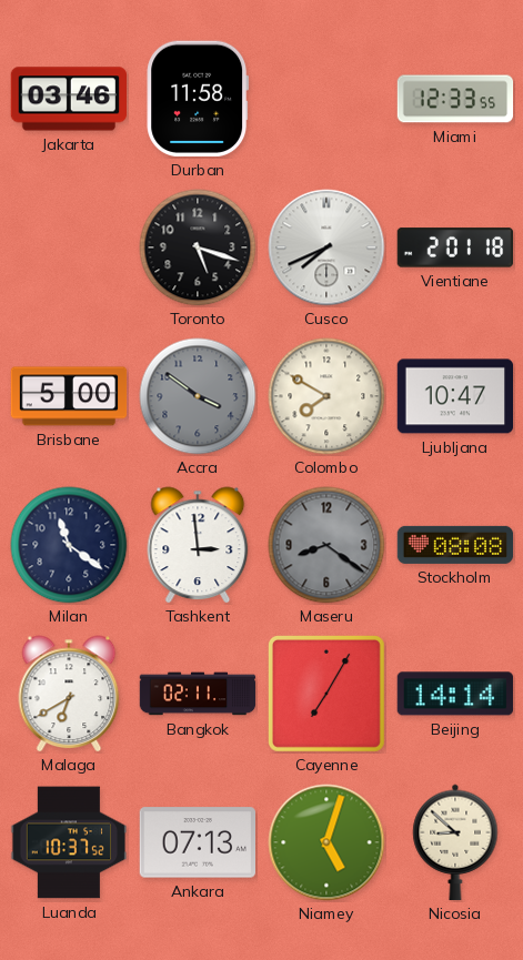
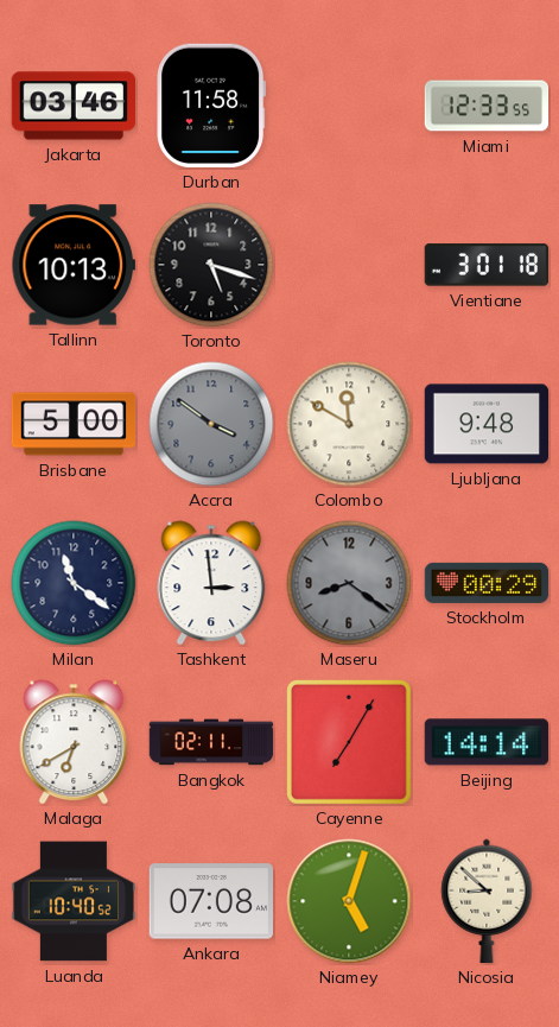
Tallinn: none -> 10:13
Cusco: 7:41 -> none
Vientiane: 2:01 -> 3:01
Colombo: 7:50 -> 11:50
Ljubljana: 10:47 -> 9:48
Stockholm: 08:08 -> 00:29
Luanda: 10:37 -> 10:40
Ankara: 07:13 -> 07:08
